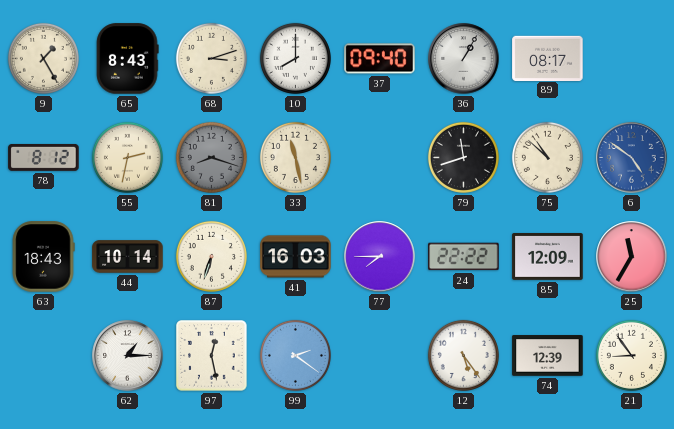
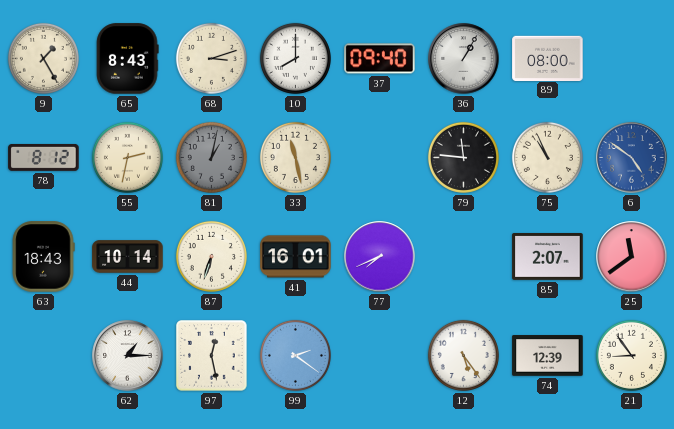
89: 08:17 -> 08:00
81: 8:18 -> 1:02
79: 11:42 -> 11:46
75: 10:52 -> 10:56
41: 16:03 -> 16:01
77: 7:45 -> 7:41
24: 22:22 -> none
85: 12:09 -> 2:07
25: 11:35 -> 11:39
